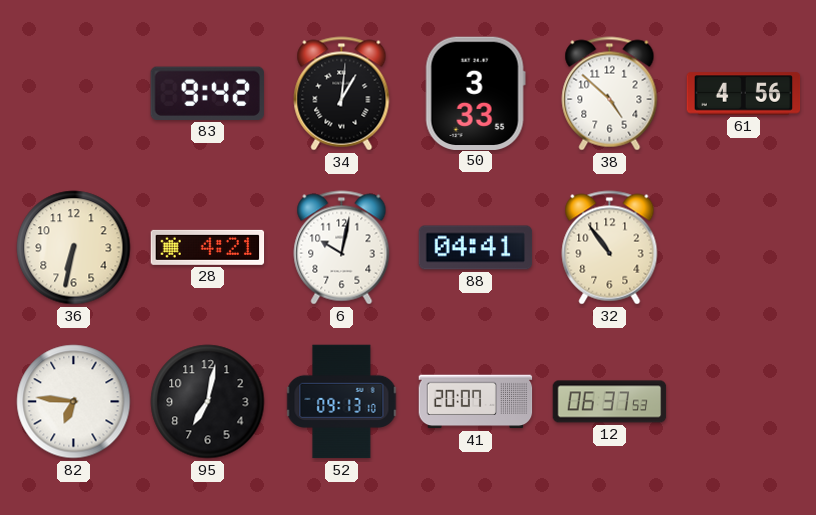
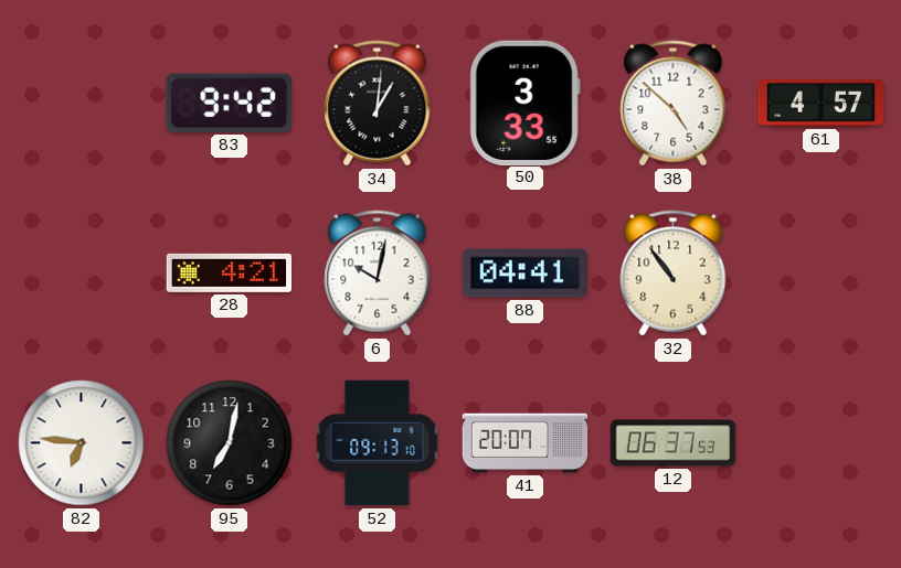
61: 4:56 -> 4:57
36: 6:32 -> none
